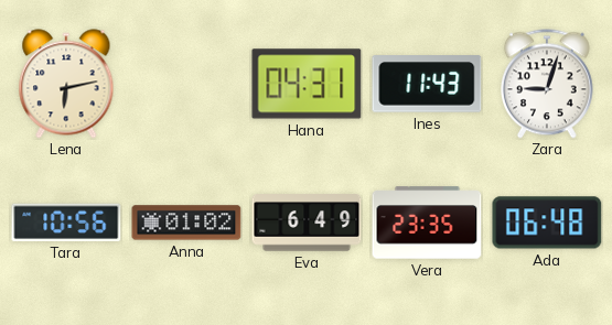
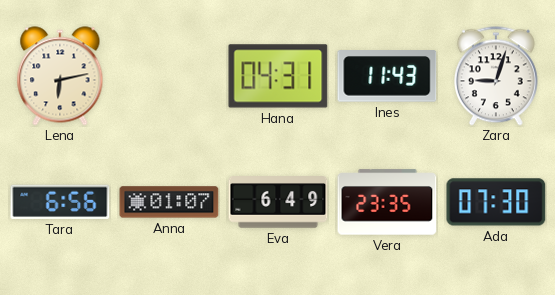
Tara: 10:56 -> 6:56
Anna: 01:02 -> 01:07
Ada: 06:48 -> 07:30
